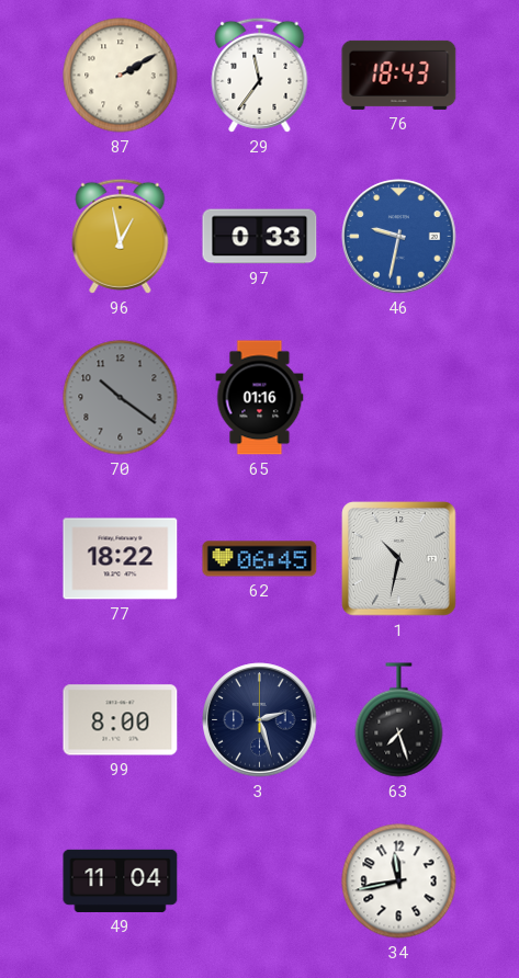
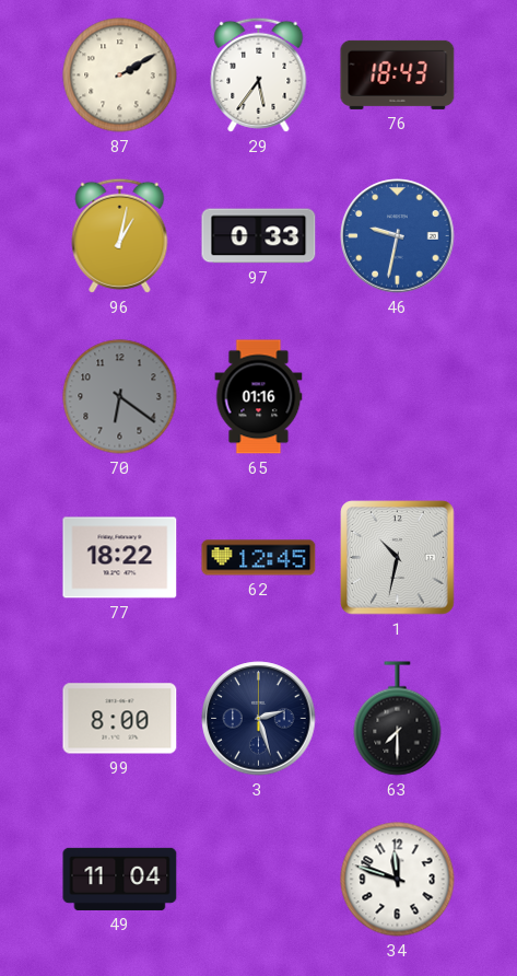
29: 11:36 -> 5:36
96: 12:58 -> 1:02
70: 10:21 -> 6:21
62: 06:45 -> 12:45
63: 7:27 -> 7:30
34: 11:43 -> 11:48
